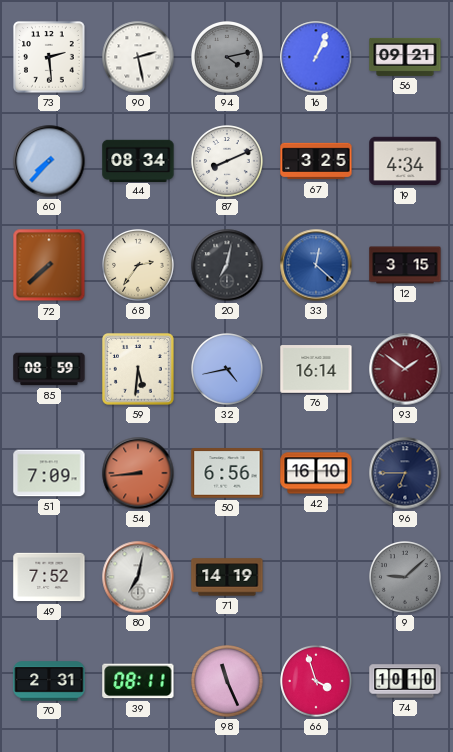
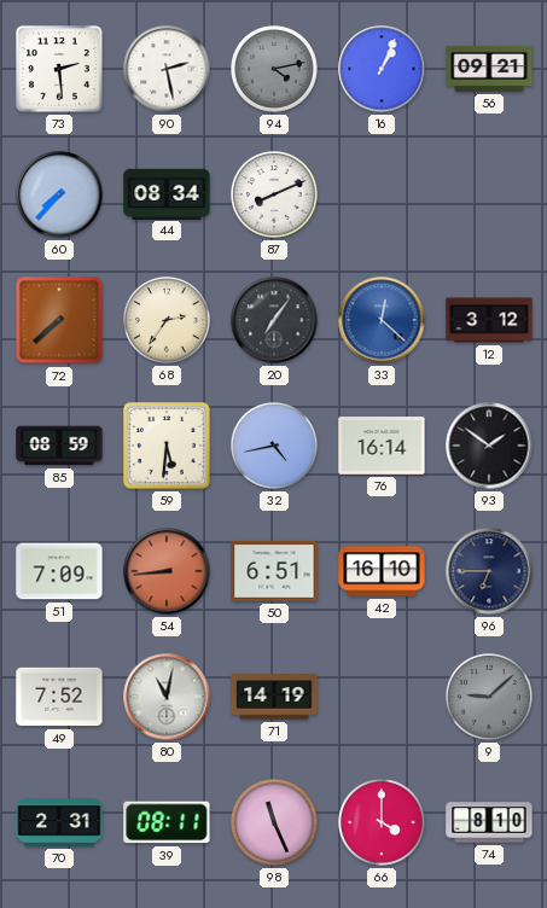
67: 3:25 -> none
19: 4:34 -> none
20: 7:02 -> 7:06
12: 3:15 -> 3:12
93 dial: burgundy -> black
50: 6:56 -> 6:51
80: 7:02 -> 11:02
66: 3:57 -> 4:00
74: 10:10 -> 8:10
